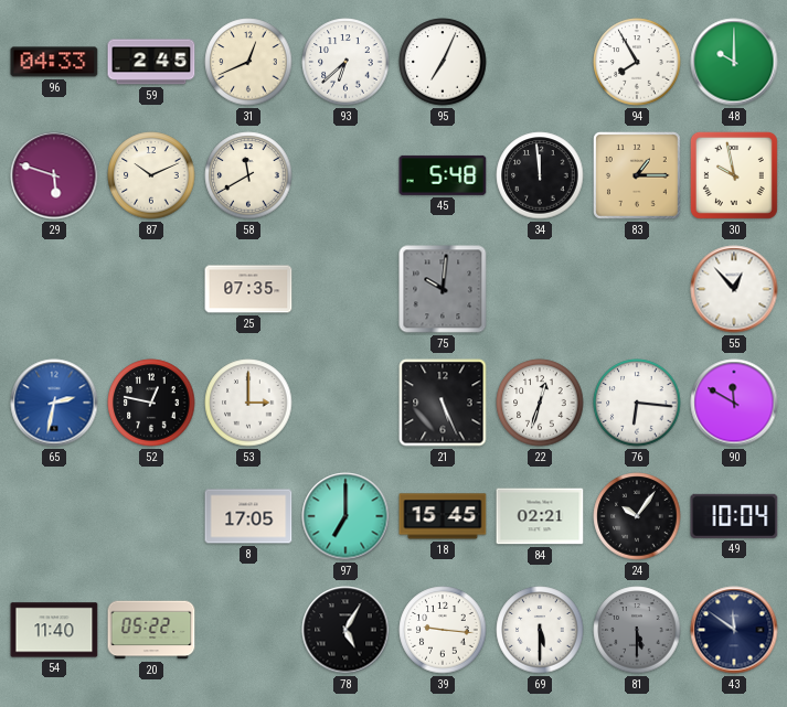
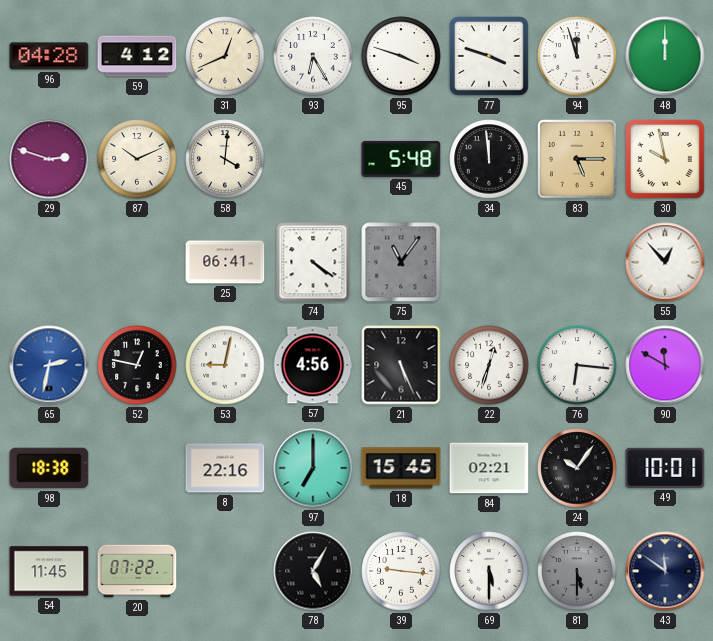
96: 04:33 -> 04:28
59: 2:45 -> 4:12
93: 6:38 -> 6:25
95: 7:04 -> 3:48
77: none -> 3:48
94: 7:55 -> 11:57
48: 10:00 -> 12:00
29: 5:48 -> 2:48
58: 11:40 -> 4:01
83: 1:15 -> 5:15
25: 07:35 -> 06:41
74: none -> 4:21
75: 10:01 -> 11:06
53: 3:00 -> 9:02
57: none -> 4:56
98: none -> 18:38
8: 17:05 -> 22:16
49: 10:04 -> 10:01
54: 11:40 -> 11:45
20: 05:22 -> 07:22
